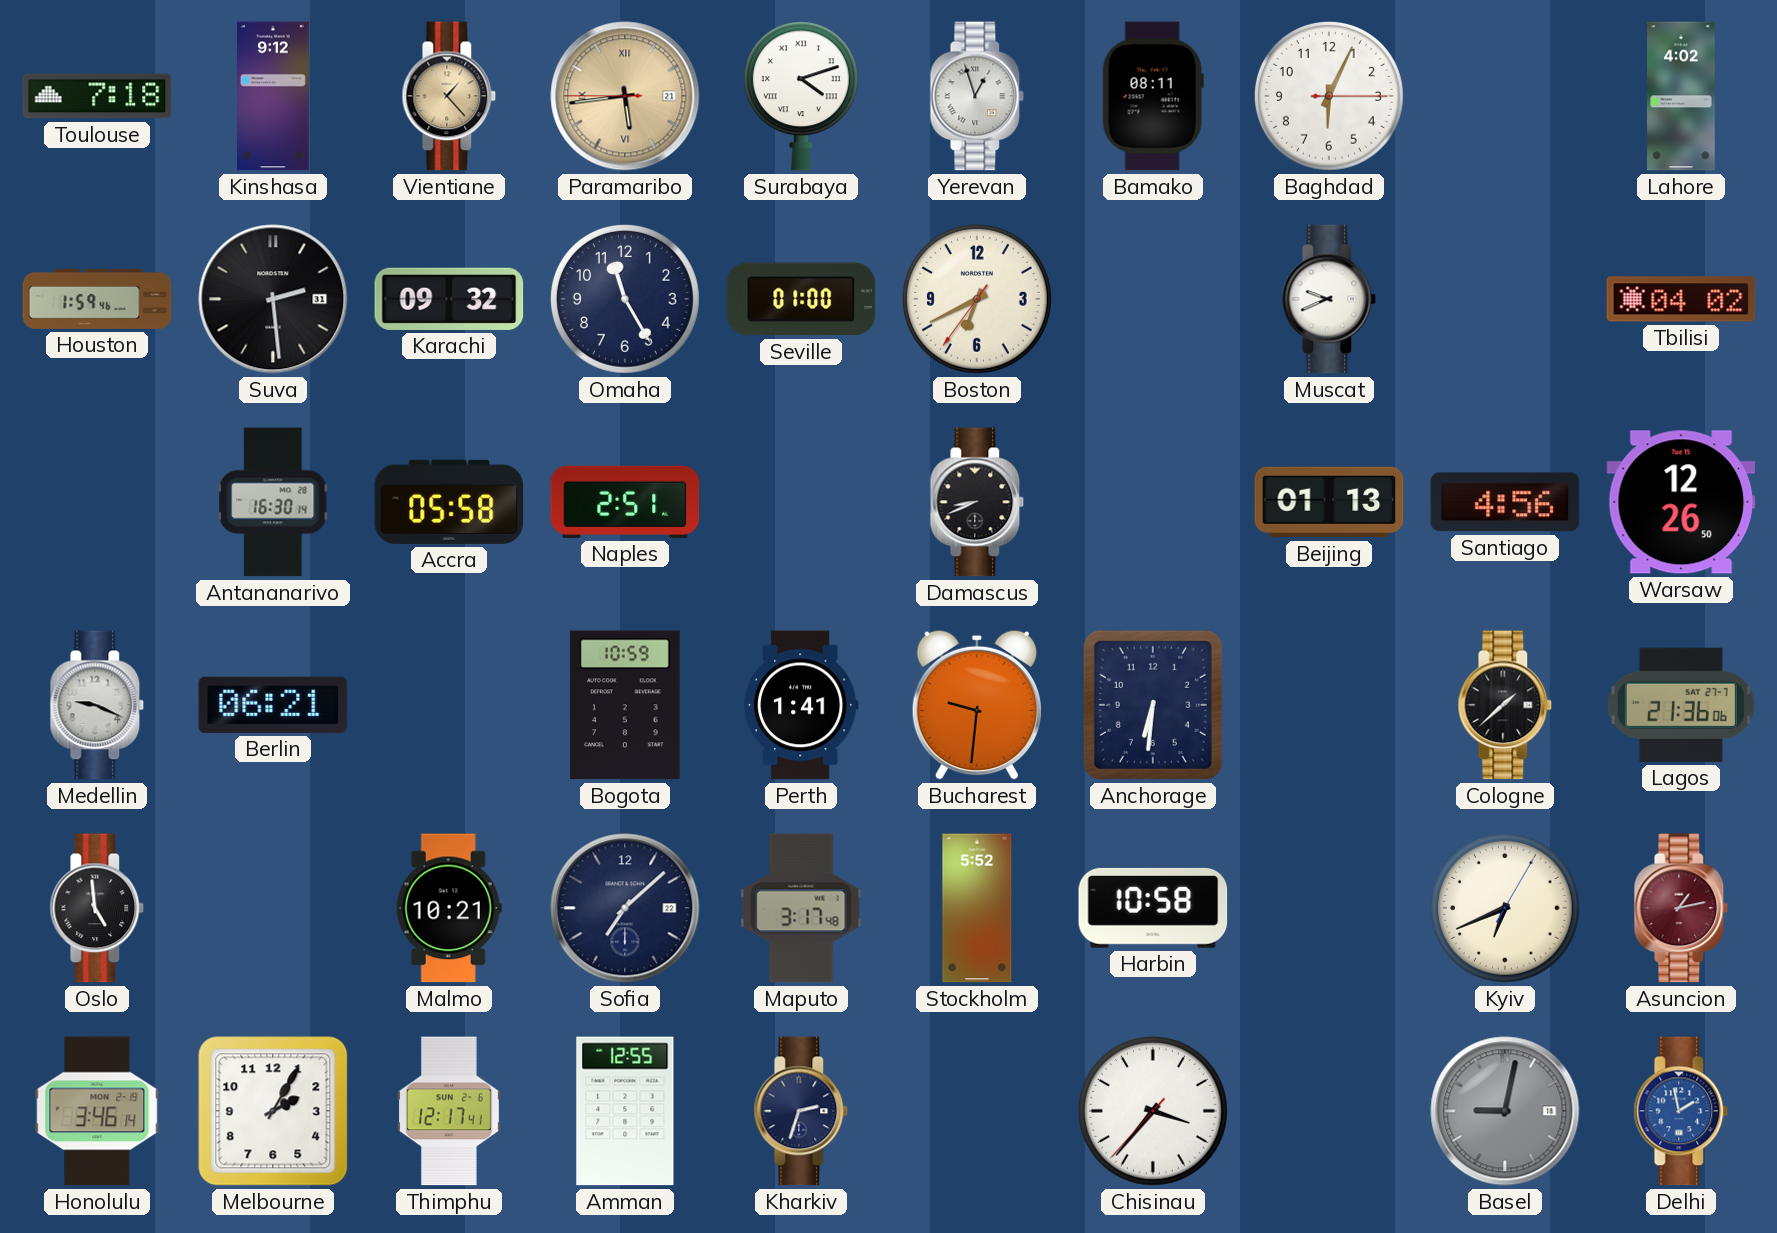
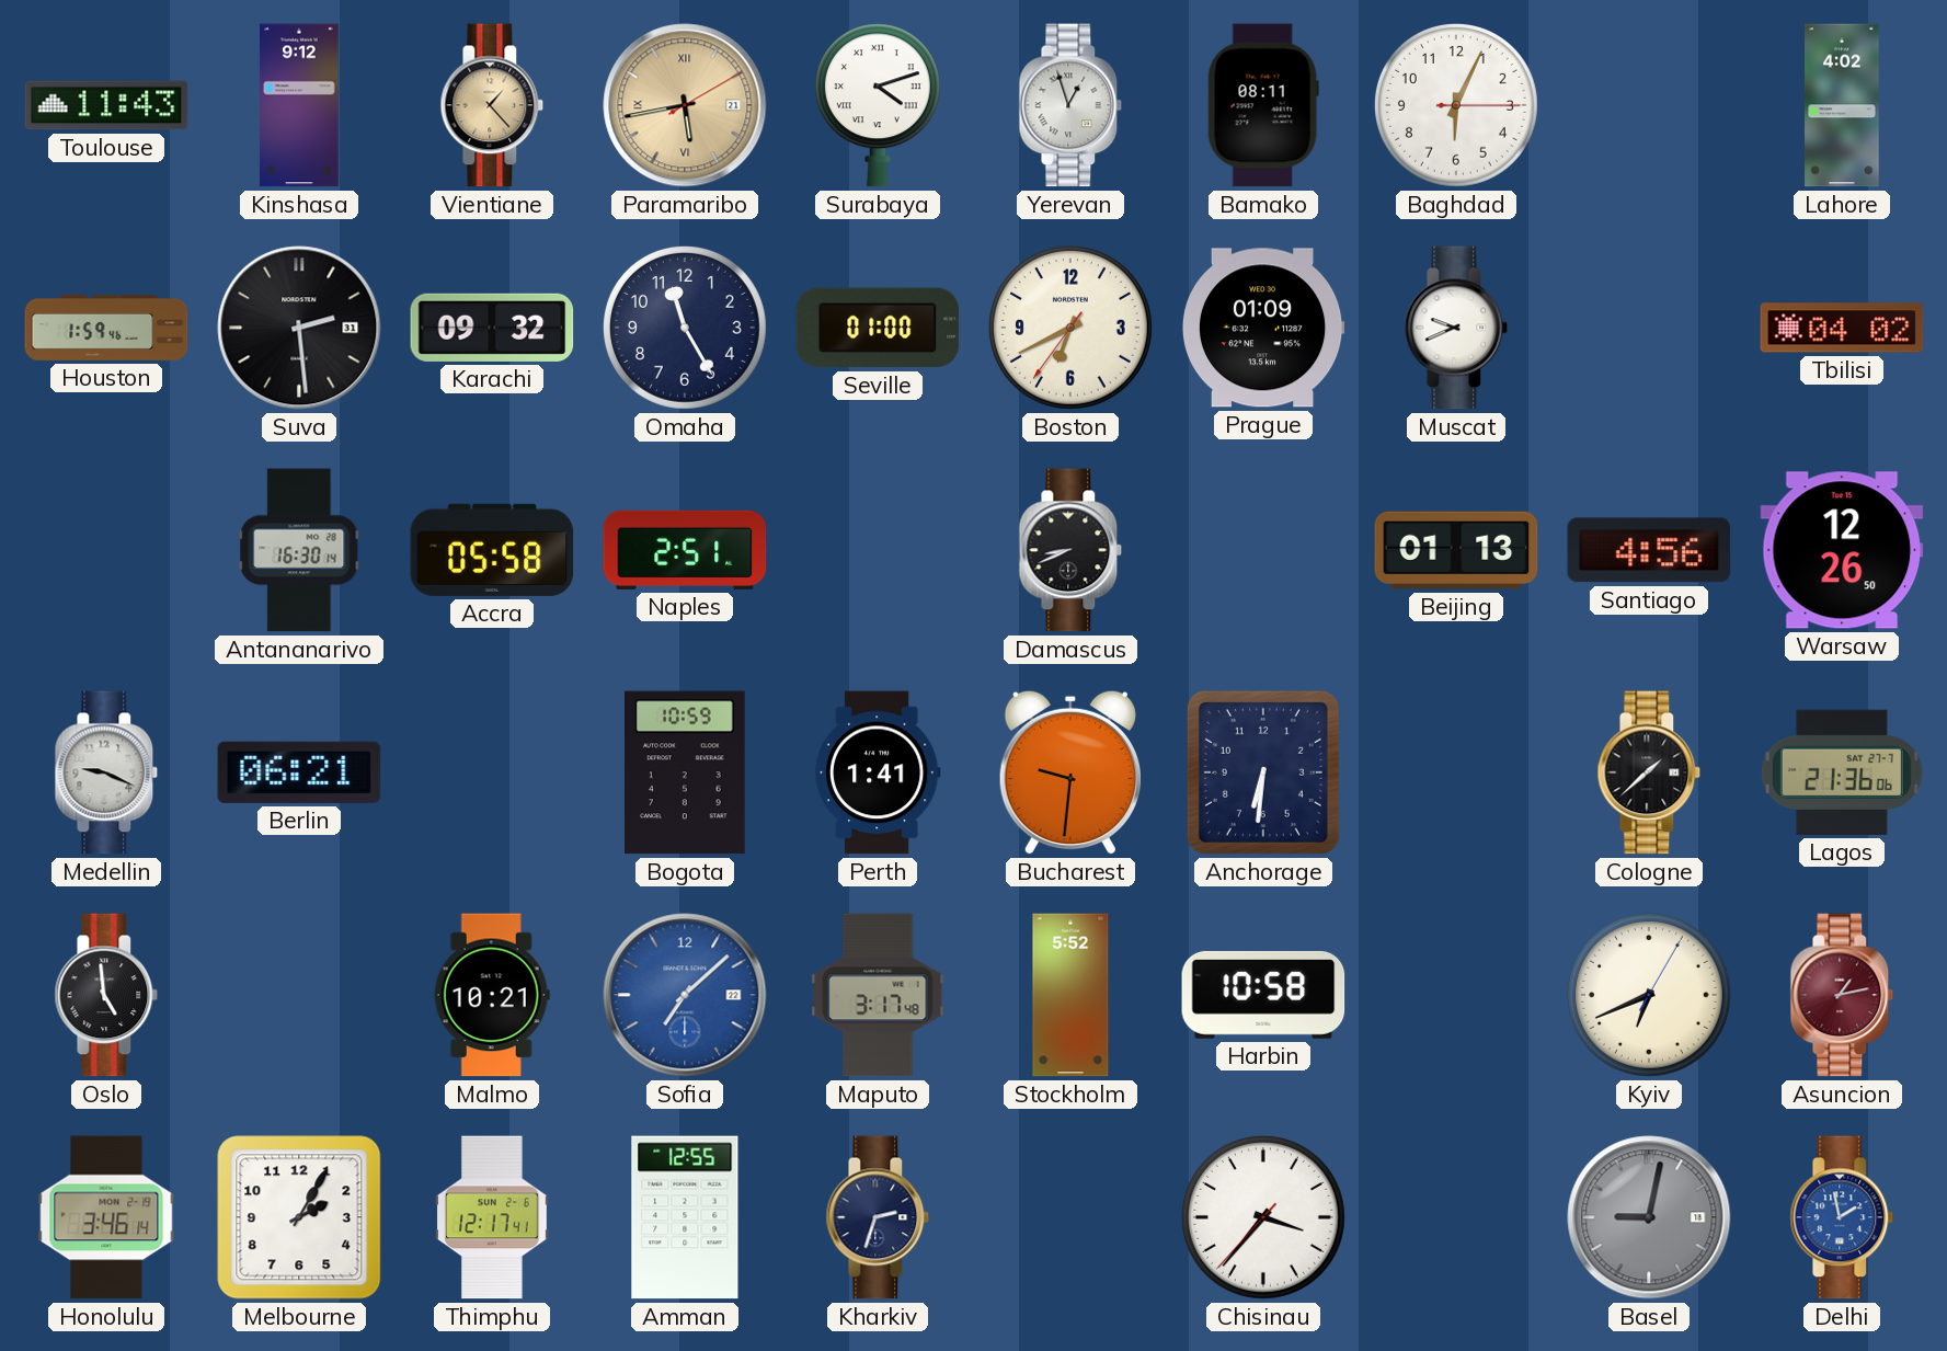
Toulouse: 7:18 -> 11:43
Paramaribo: 5:43:45 -> 5:43:10
Prague: none -> 01:09
Sofia dial: navy -> blue
